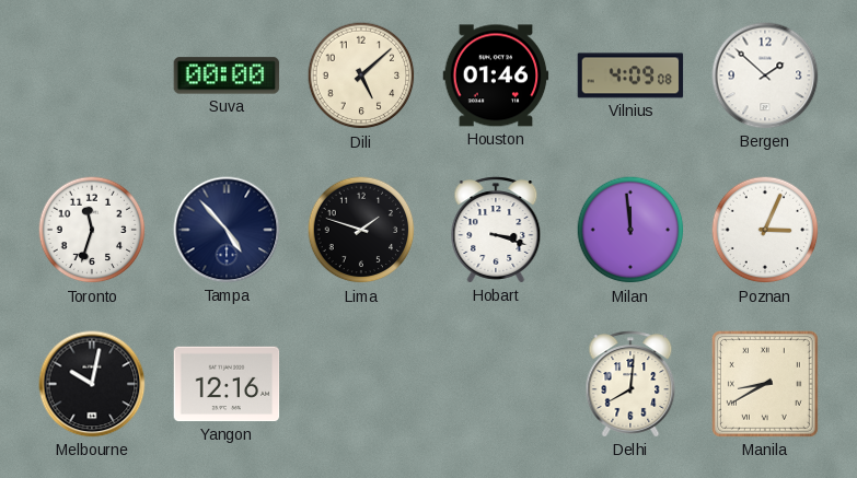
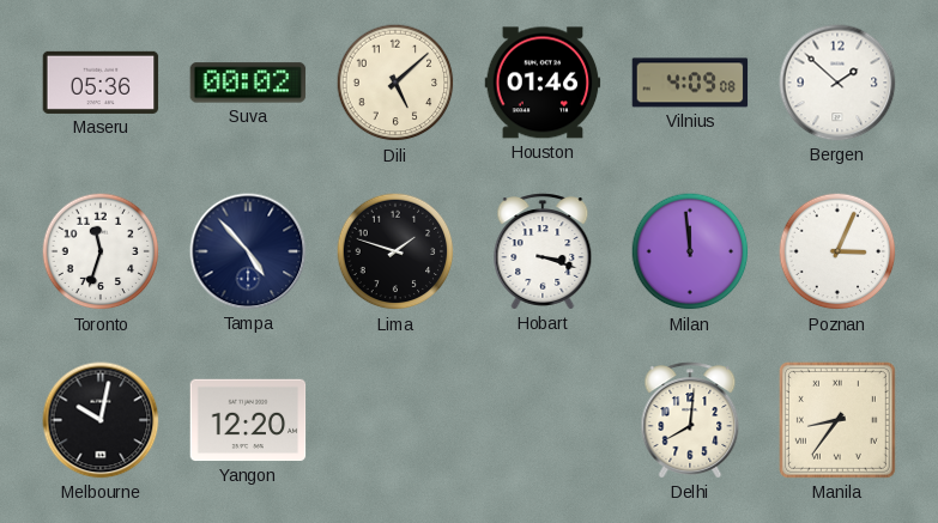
Maseru: none -> 05:36
Suva: 00:00 -> 00:02
Yangon: 12:16 -> 12:20
Manila: 8:40 -> 8:36
